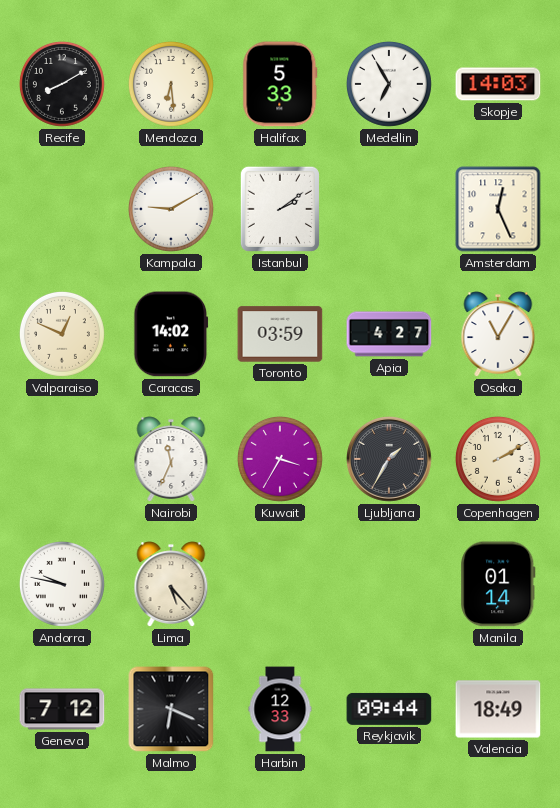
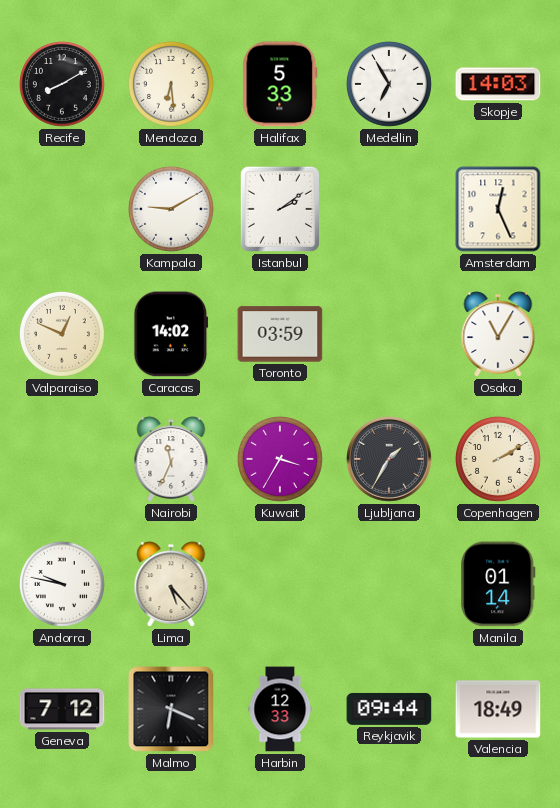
Apia: 4:27 -> none
